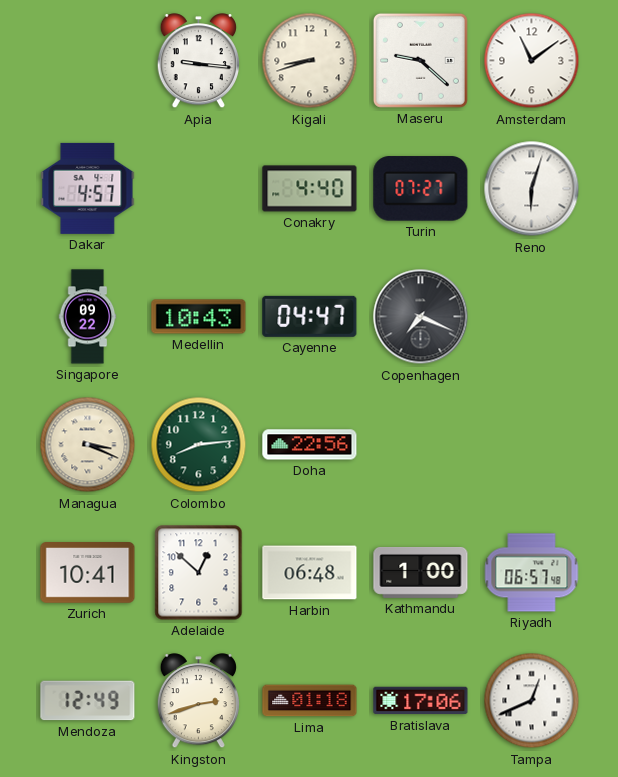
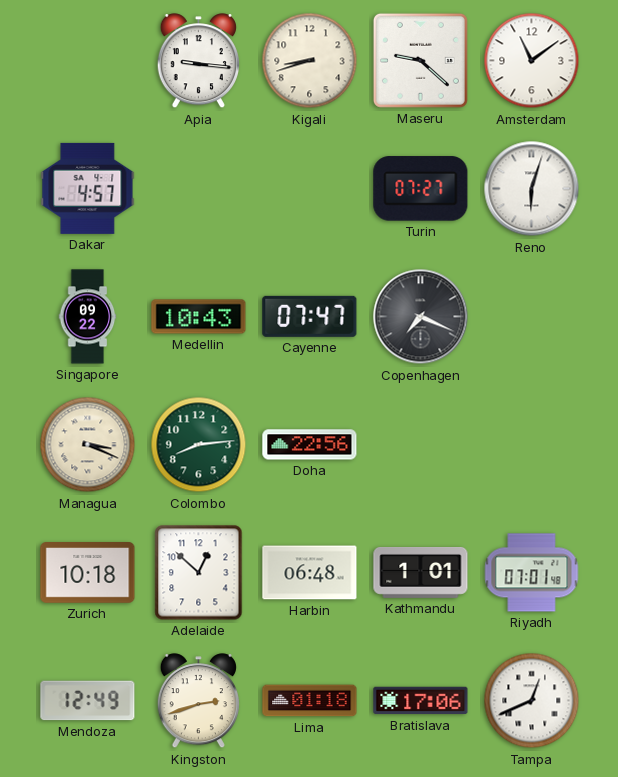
Conakry: 4:40 -> none
Cayenne: 04:47 -> 07:47
Zurich: 10:41 -> 10:18
Kathmandu: 1:00 -> 1:01
Riyadh: 06:57 -> 07:01
